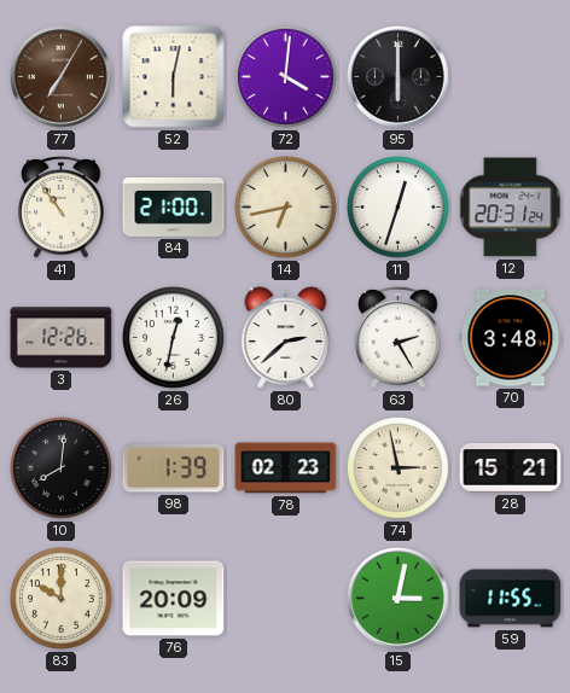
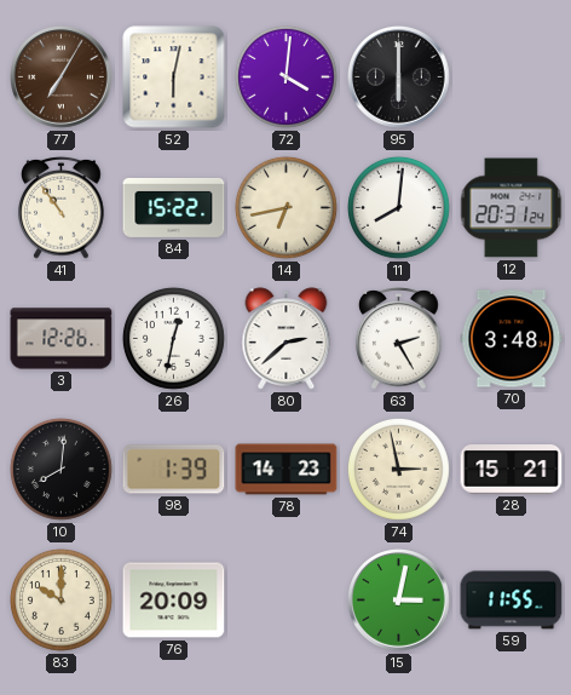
84: 21:00 -> 15:22
11: 12:33 -> 8:01
78: 02:23 -> 14:23
